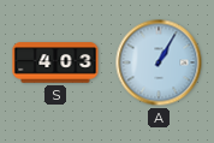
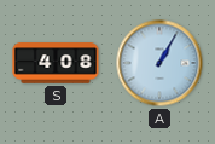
S: 4:03 -> 4:08
